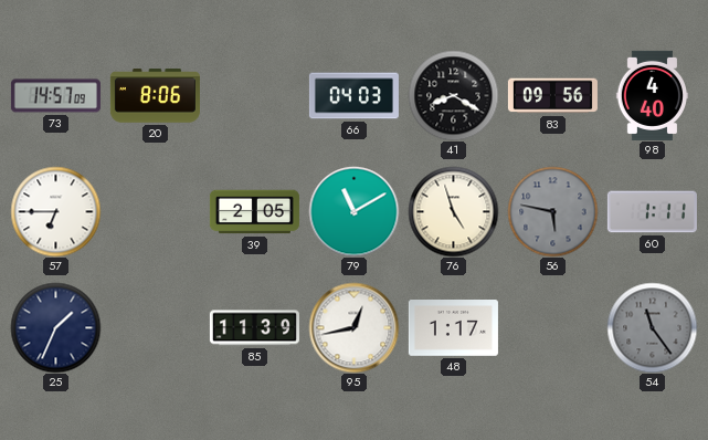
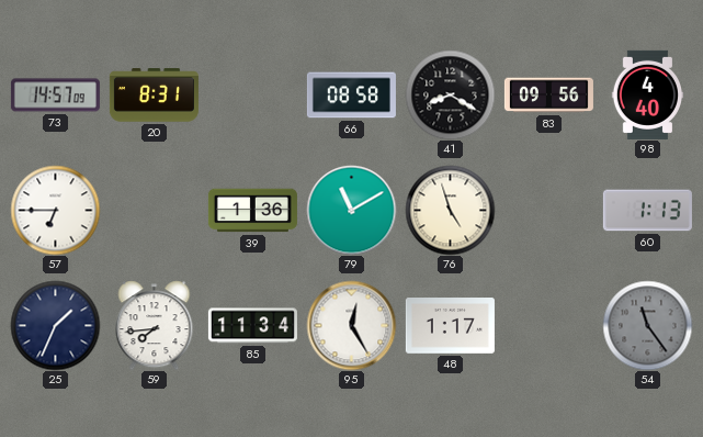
20: 8:06 -> 8:31
66: 04:03 -> 08:58
39: 2:05 -> 1:36
56: 5:47 -> none
60: 1:11 -> 1:13
59: none -> 7:44
85: 11:39 -> 11:34
95: 12:43 -> 12:25
